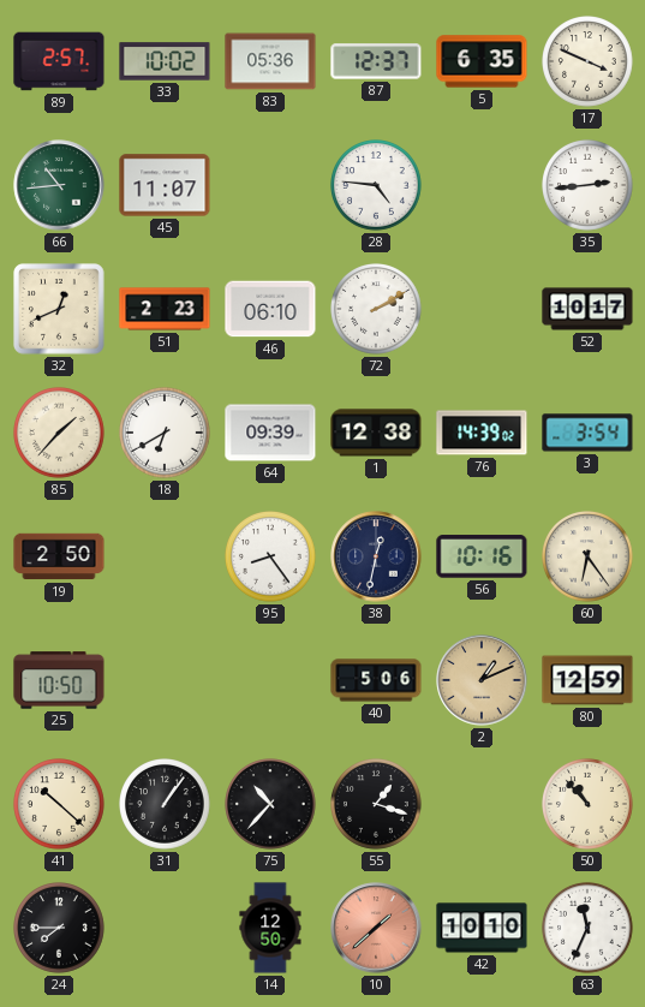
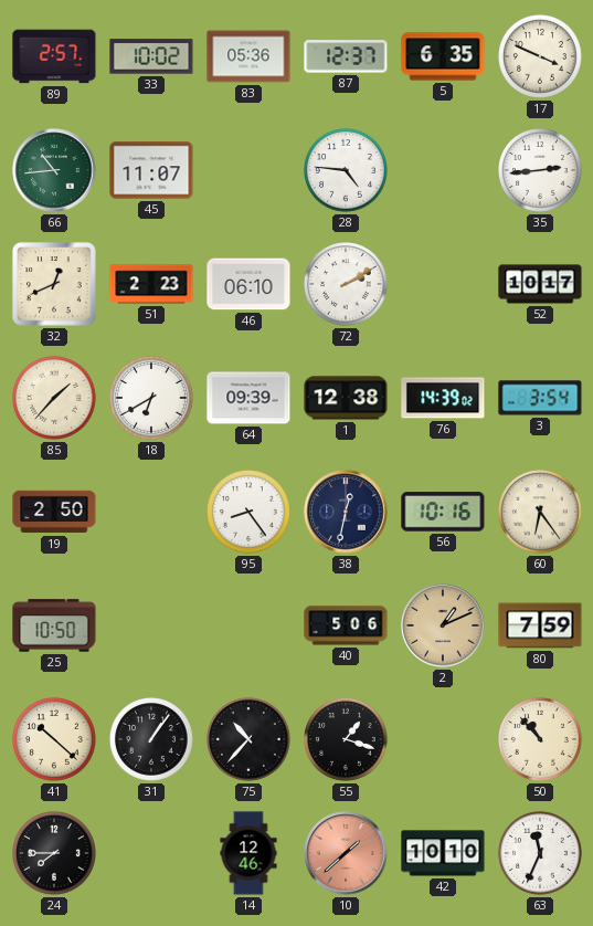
80: 12:59 -> 7:59
14: 12:50 -> 12:46
